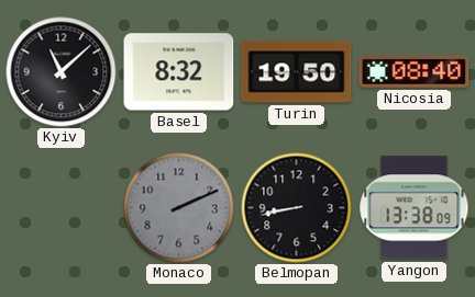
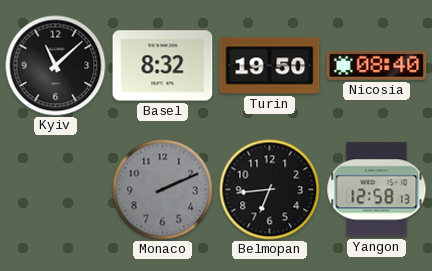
Belmopan: 8:43 -> 6:44
Yangon: 13:38 -> 12:58
